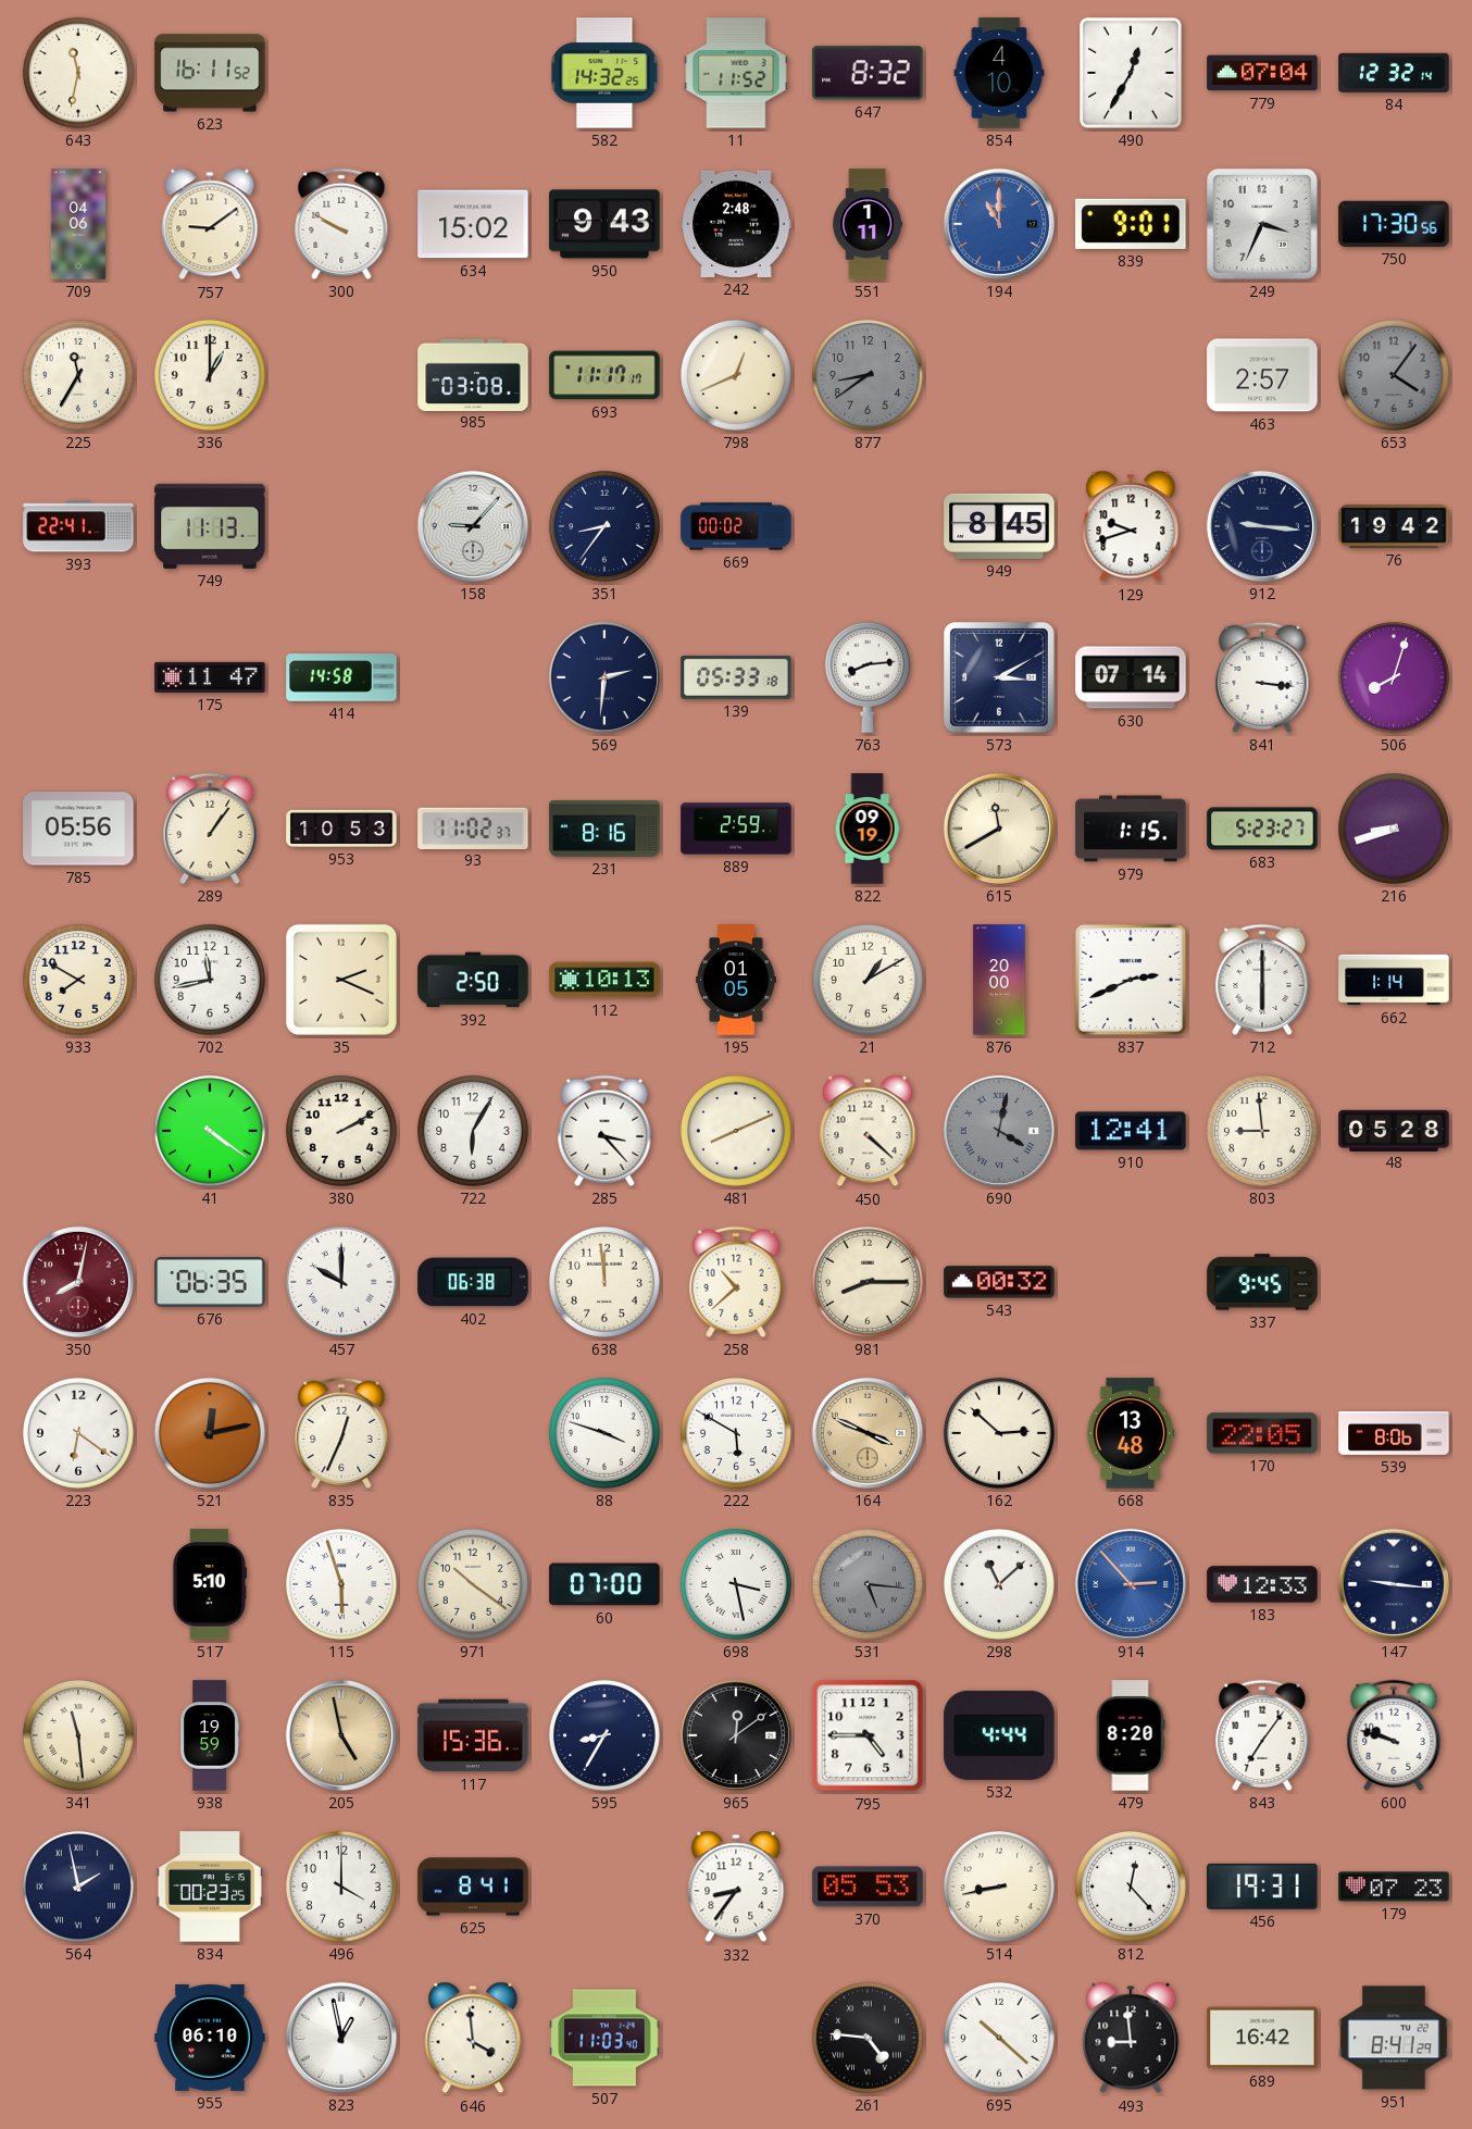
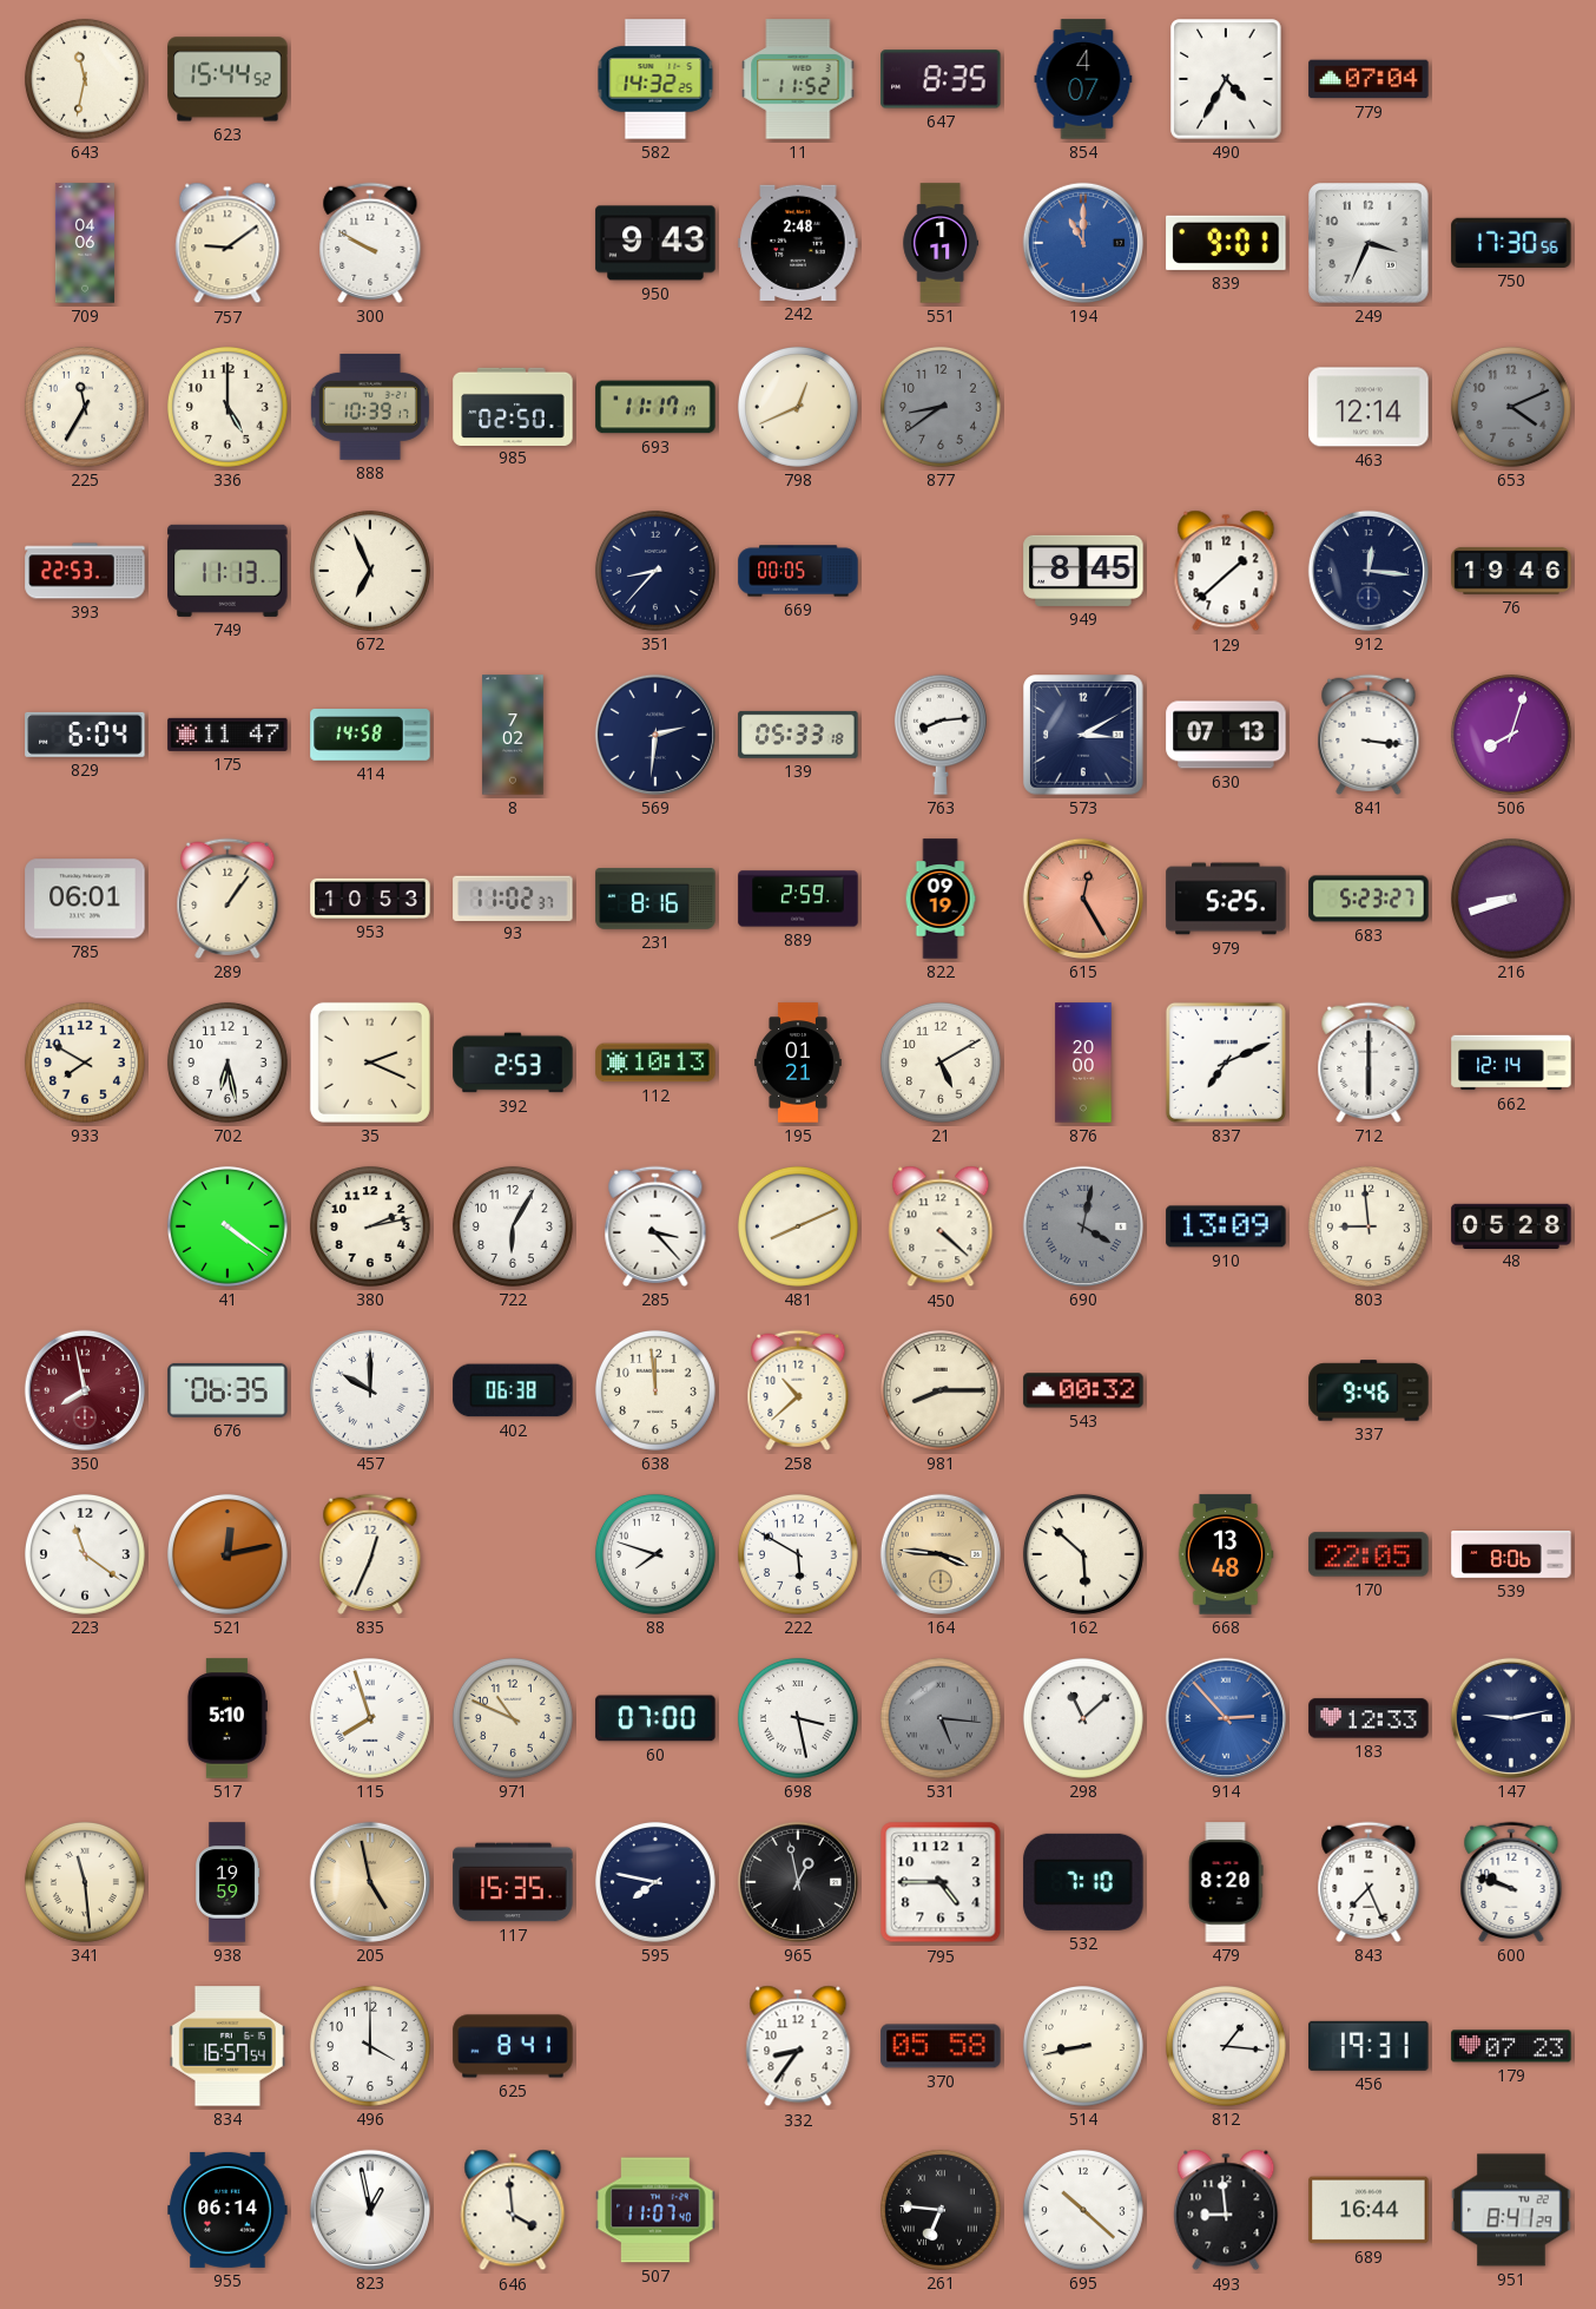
623: 16:11 -> 15:44
647: 8:32 -> 8:35
854: 4:10 -> 4:07
490: 12:35 -> 4:35
84: 12:32 -> none
634: 15:02 -> none
336: 1:00 -> 5:00
888: none -> 10:39
985: 03:08 -> 02:50
463: 2:57 -> 12:14
653: 4:06 -> 4:11
393: 22:41 -> 22:53
672: none -> 6:56
158: 9:07 -> none
351: 8:36 -> 8:37
669: 00:02 -> 00:05
129: 9:42 -> 1:38
912: 9:16 -> 12:16
76: 19:42 -> 19:46
829: none -> 6:04
8: none -> 7:02
630: 07:14 -> 07:13
785: 05:56 -> 06:01
615: 11:40 -> 12:25
615 dial: cream -> salmon
979: 1:15 -> 5:25
702: 11:43 -> 6:28
392: 2:50 -> 2:53
195: 01:05 -> 01:21
21: 1:10 -> 5:10
837: 2:41 -> 7:11
662: 1:14 -> 12:14
380: 2:10 -> 2:13
910: 12:41 -> 13:09
350: 8:02 -> 7:58
337: 9:45 -> 9:46
223: 6:21 -> 11:21
88: 3:48 -> 7:48
164: 3:49 -> 3:46
162: 2:52 -> 5:52
115: 5:57 -> 7:57
971: 10:21 -> 10:49
147: 9:16 -> 9:13
117: 15:36 -> 15:35
595: 8:35 -> 7:47
965: 12:09 -> 12:58
532: 4:44 -> 7:10
843: 7:06 -> 7:26
564: 1:58 -> none
834: 00:23 -> 16:57
370: 05:53 -> 05:58
812: 12:23 -> 1:16
955: 06:10 -> 06:14
507: 11:03 -> 11:07
261: 4:46 -> 6:46
689: 16:42 -> 16:44
